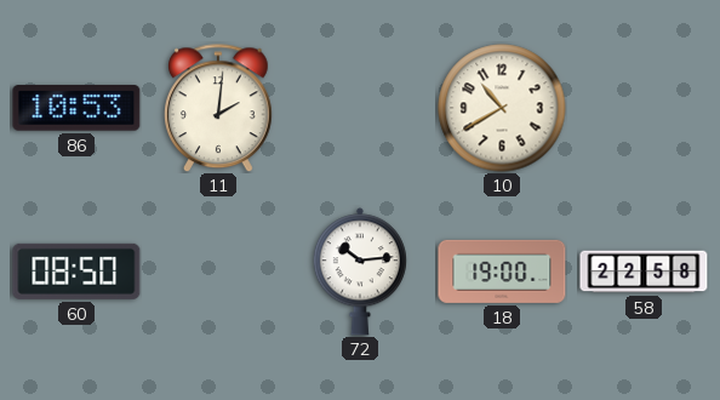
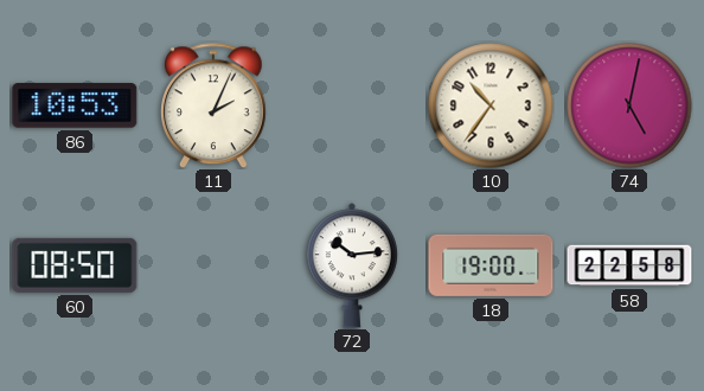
11: 2:01 -> 2:04
10: 10:40 -> 10:36
74: none -> 5:02
